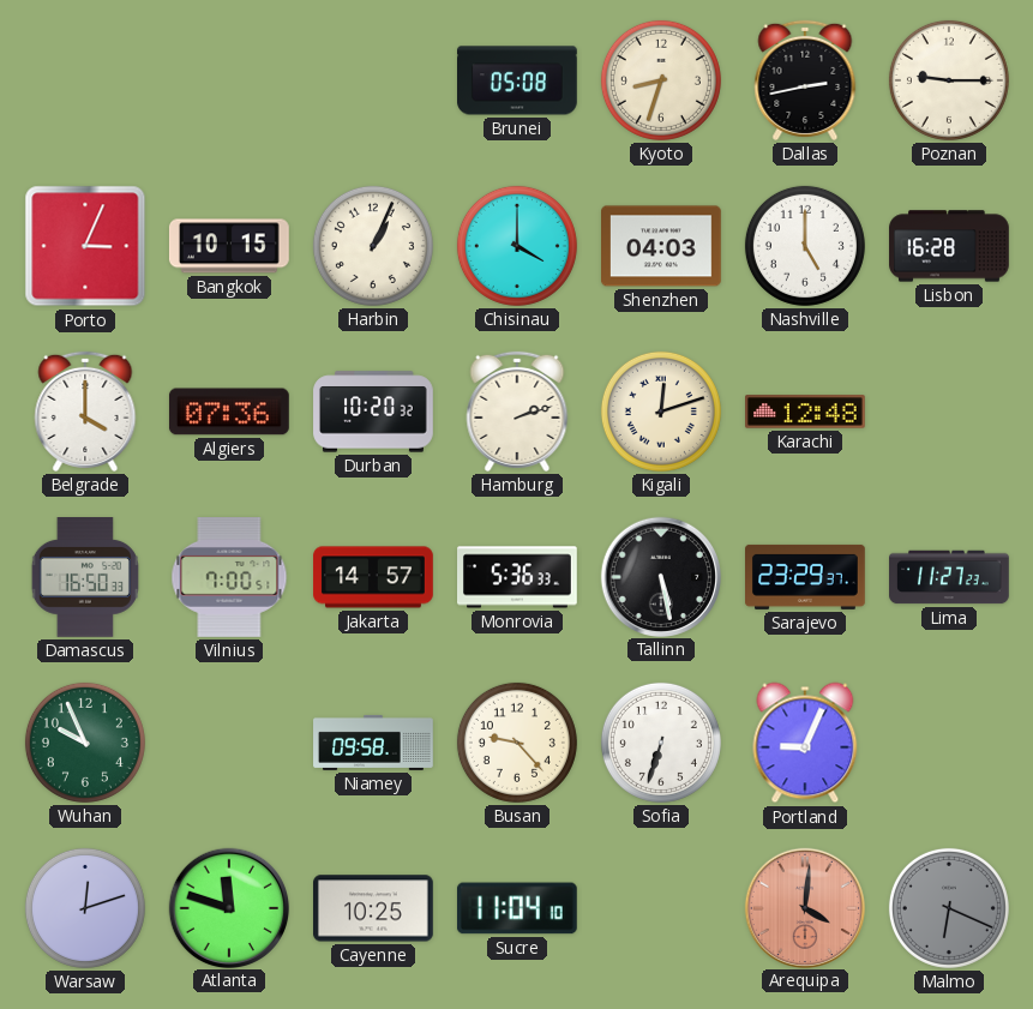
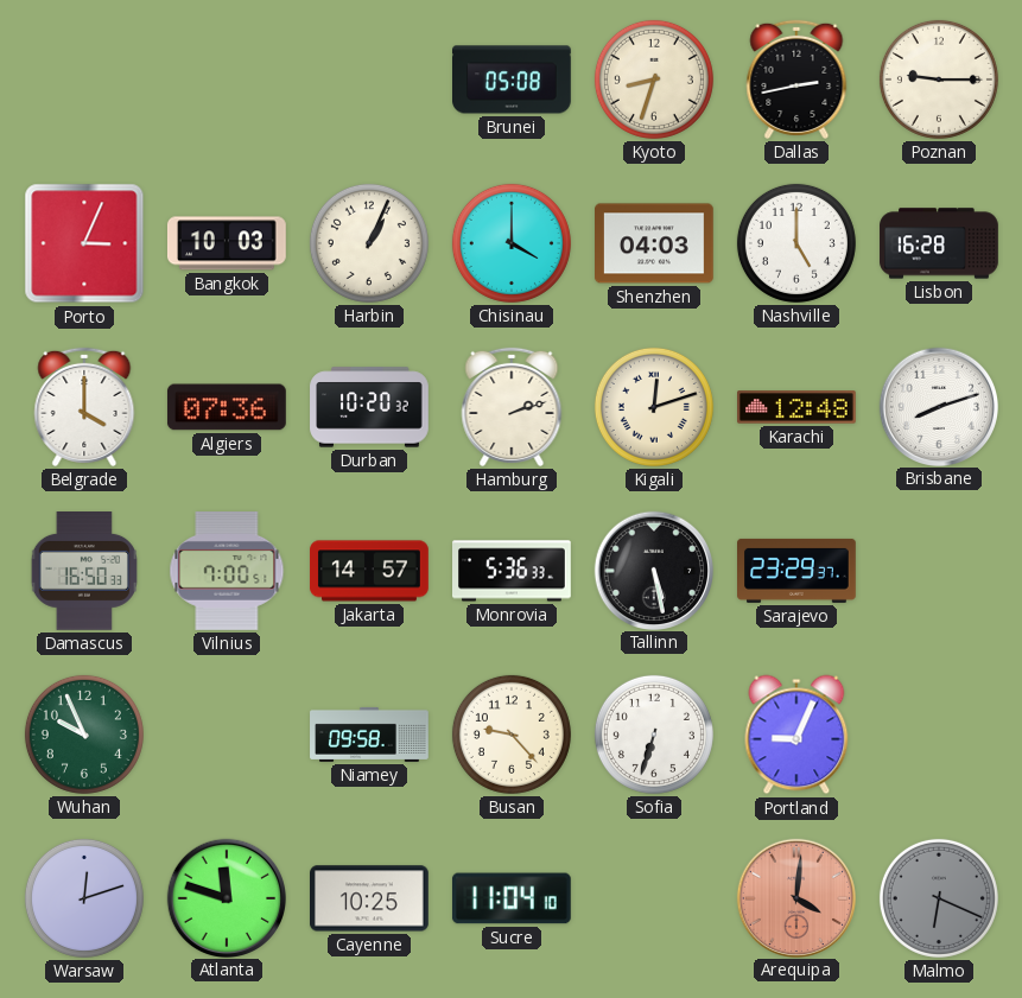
Bangkok: 10:15 -> 10:03
Brisbane: none -> 8:12
Lima: 11:27 -> none
